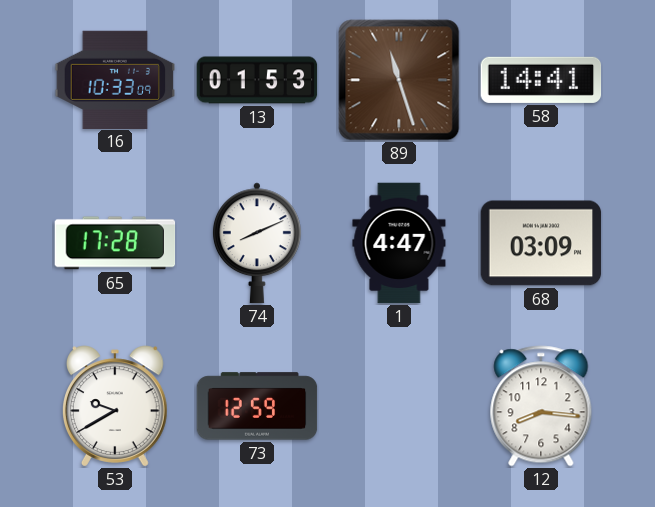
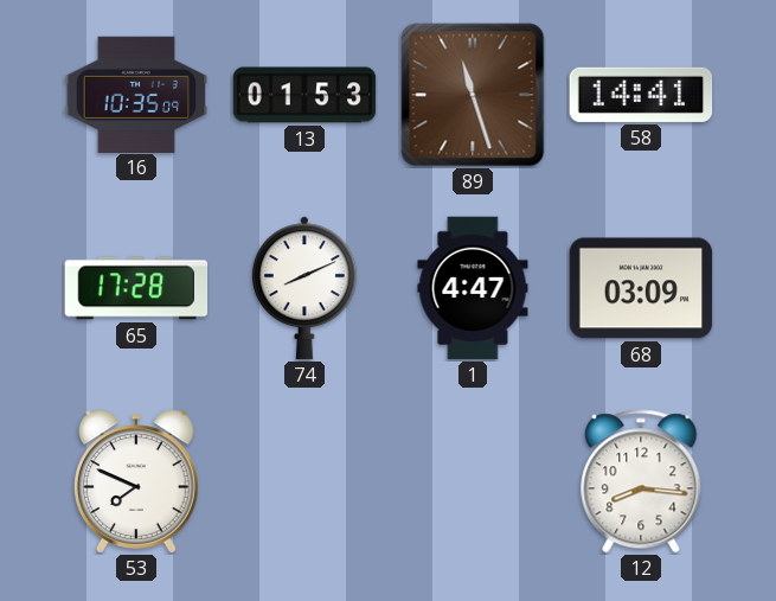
16: 10:33 -> 10:35
53: 9:40 -> 7:49
73: 12:59 -> none
